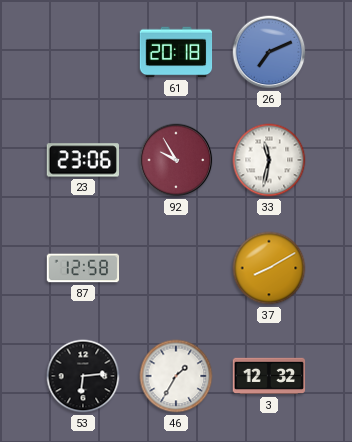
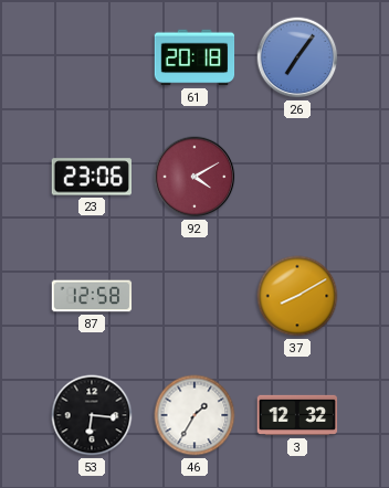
26: 7:11 -> 7:06
92: 9:55 -> 4:10
33: 11:32 -> none
53: 6:14 -> 6:16
